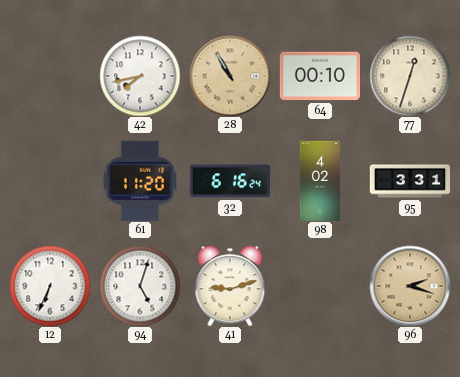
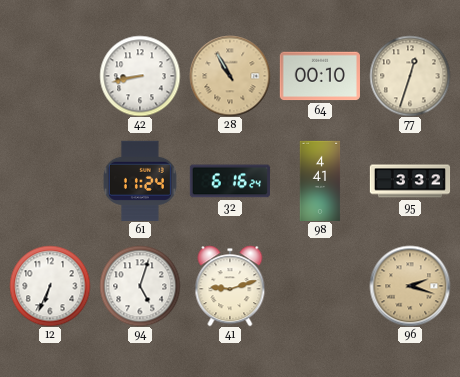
42: 7:43 -> 8:43
61: 11:20 -> 11:24
98: 4:02 -> 4:41
95: 3:31 -> 3:32
